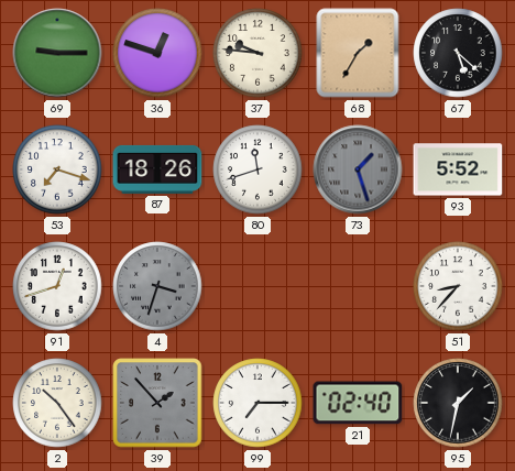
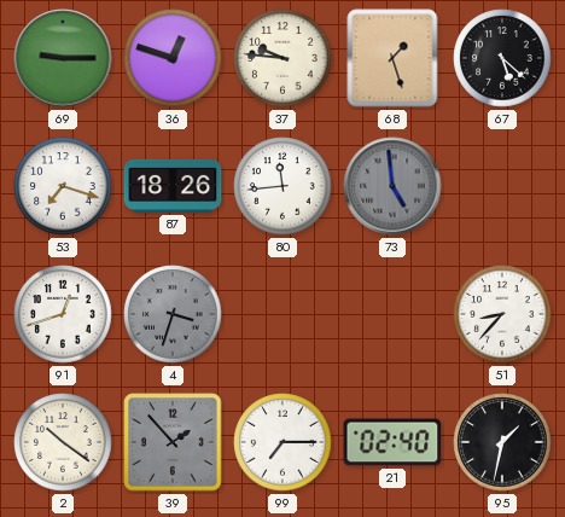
68: 1:35 -> 1:27
80: 11:42 -> 11:44
73: 1:27 -> 4:59
93: 5:52 -> none
2: 10:24 -> 10:21
